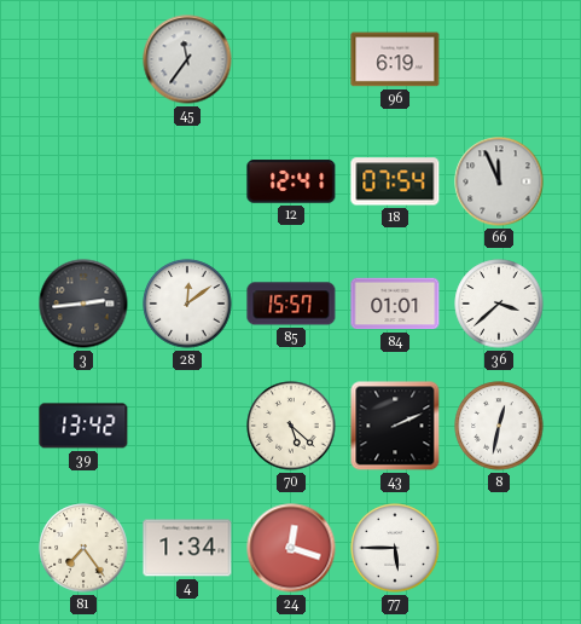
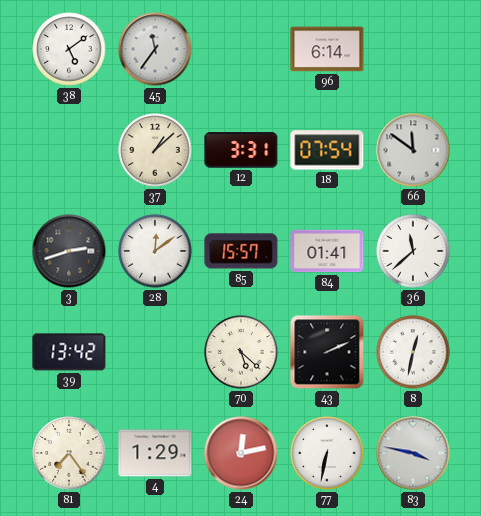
38: none -> 5:09
96: 6:19 -> 6:14
37: none -> 1:08
12: 12:41 -> 3:31
66: 11:56 -> 11:51
3: 2:44 -> 2:42
84: 01:01 -> 01:41
36: 3:38 -> 11:38
4: 1:34 -> 1:29
24: 12:18 -> 12:13
77: 5:45 -> 6:32
83: none -> 3:47
